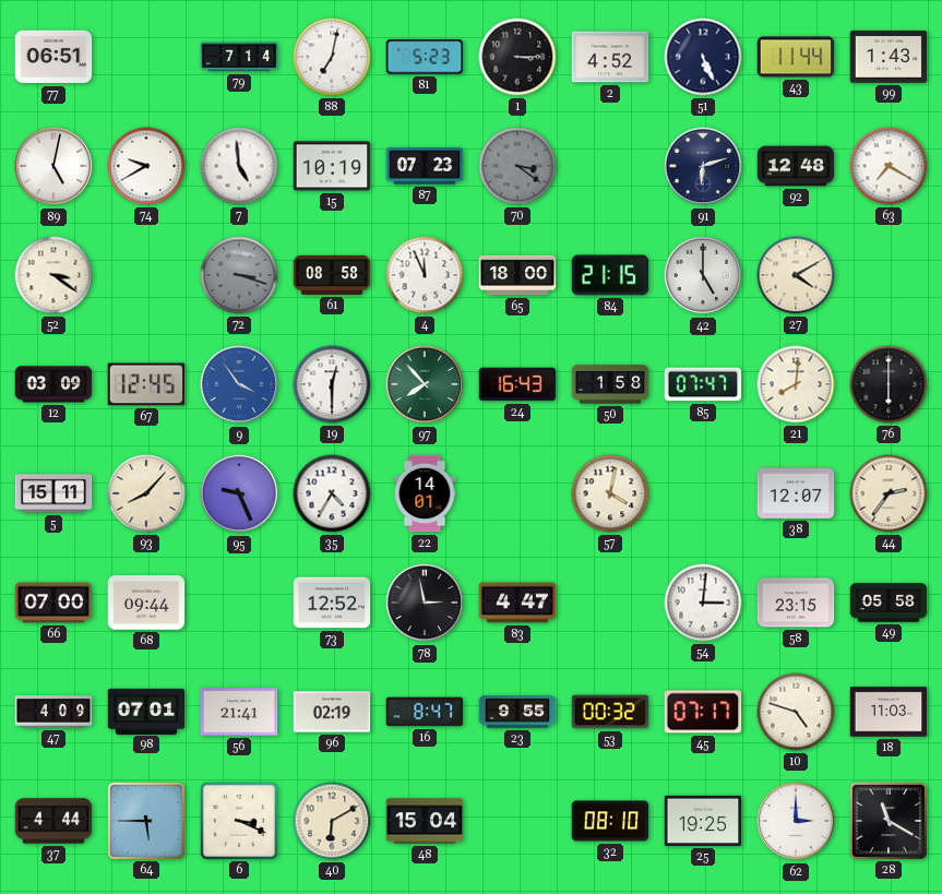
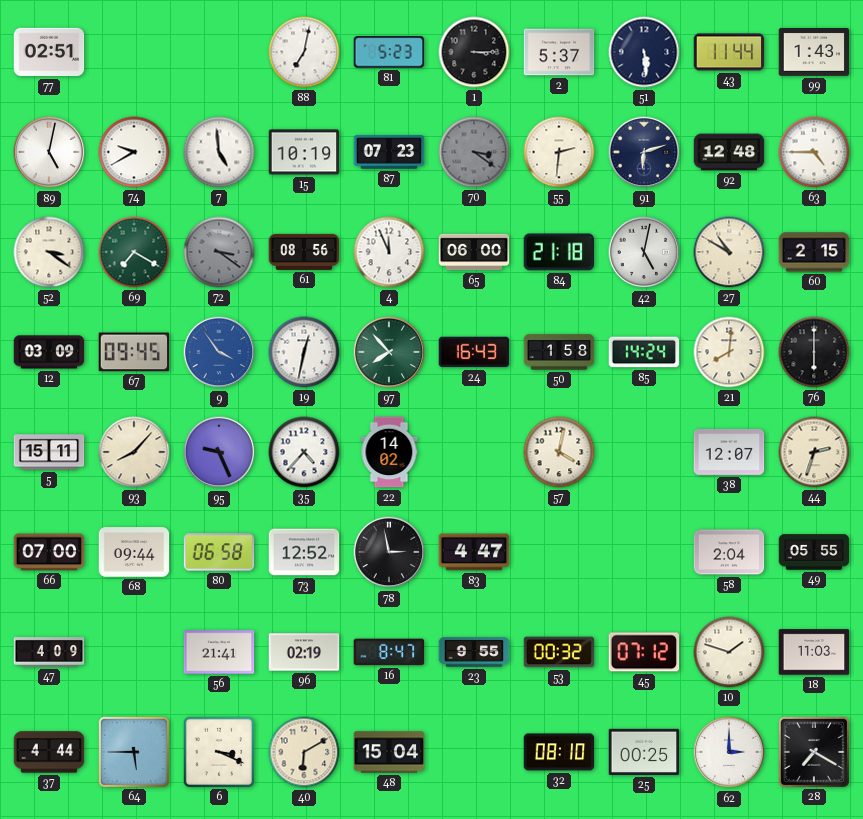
77: 06:51 -> 02:51
79: 7:14 -> none
2: 4:52 -> 5:37
51: 5:26 -> 5:29
55: none -> 2:31
63: 7:20 -> 4:45
69: none -> 7:20
72: 3:18 -> 3:21
61: 08:58 -> 08:56
65: 18:00 -> 06:00
84: 21:15 -> 21:18
42: 5:00 -> 5:02
27: 4:10 -> 10:50
60: none -> 2:15
67: 12:45 -> 09:45
19: 12:30 -> 12:32
85: 07:47 -> 14:24
35: 4:35 -> 4:37
22: 14:01 -> 14:02
44: 2:36 -> 2:33
80: none -> 06:58
54: 3:01 -> none
58: 23:15 -> 2:04
49: 05:58 -> 05:55
98: 07:01 -> none
45: 07:17 -> 07:12
10: 4:48 -> 1:48
25: 19:25 -> 00:25
28: 11:20 -> 7:20
